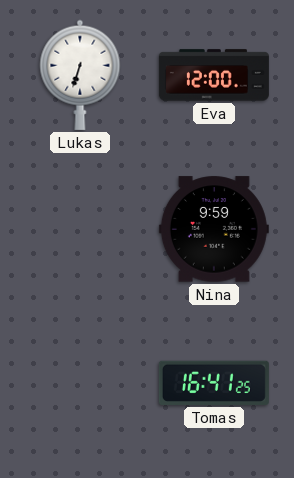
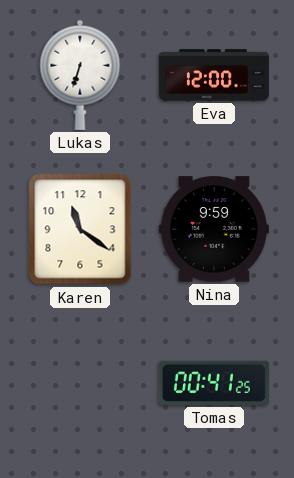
Karen: none -> 11:21
Tomas: 16:41 -> 00:41
